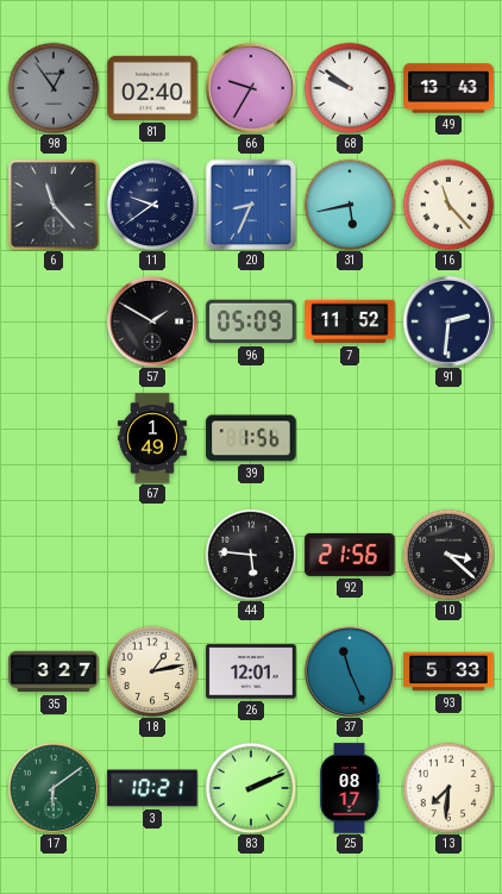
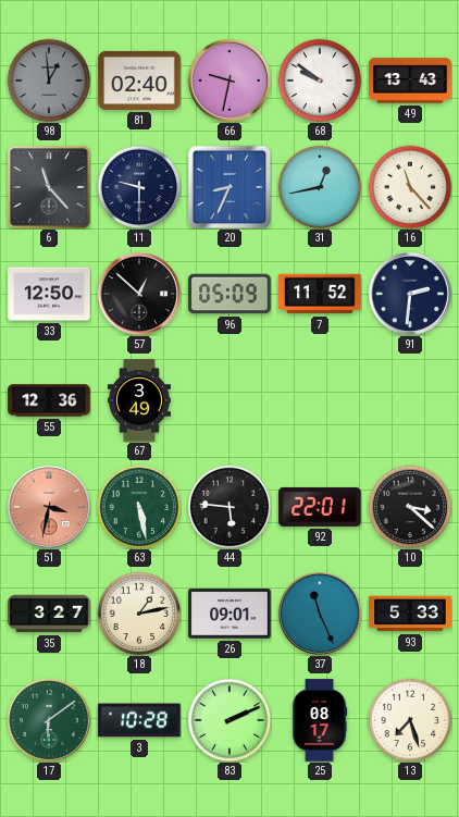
98: 12:54 -> 12:59
66: 9:35 -> 9:32
11: 9:39 -> 9:30
31: 5:43 -> 12:43
33: none -> 12:50
57: 1:50 -> 12:52
55: none -> 12:36
67: 1:49 -> 3:49
39: 1:56 -> none
51: none -> 3:32
63: none -> 5:28
92: 21:56 -> 22:01
26: 12:01 -> 09:01
3: 10:21 -> 10:28
13: 7:31 -> 7:27
